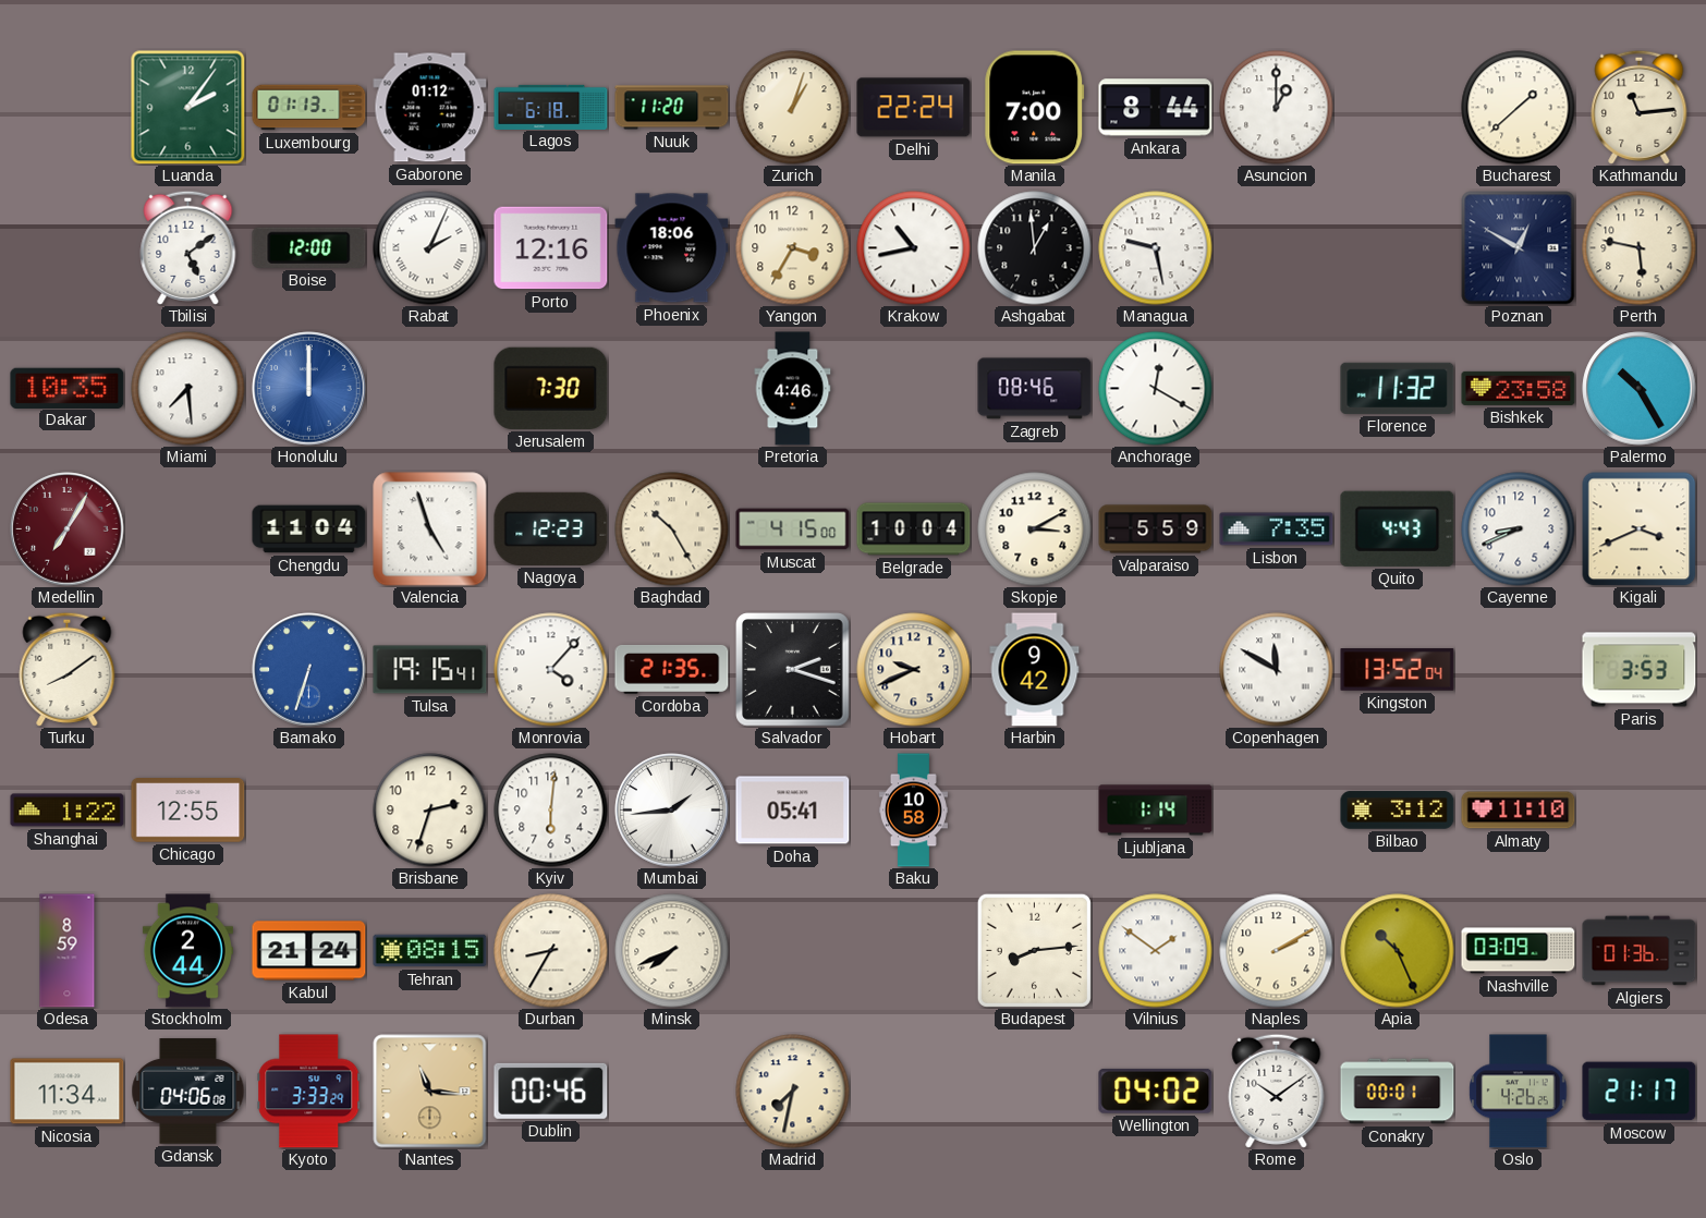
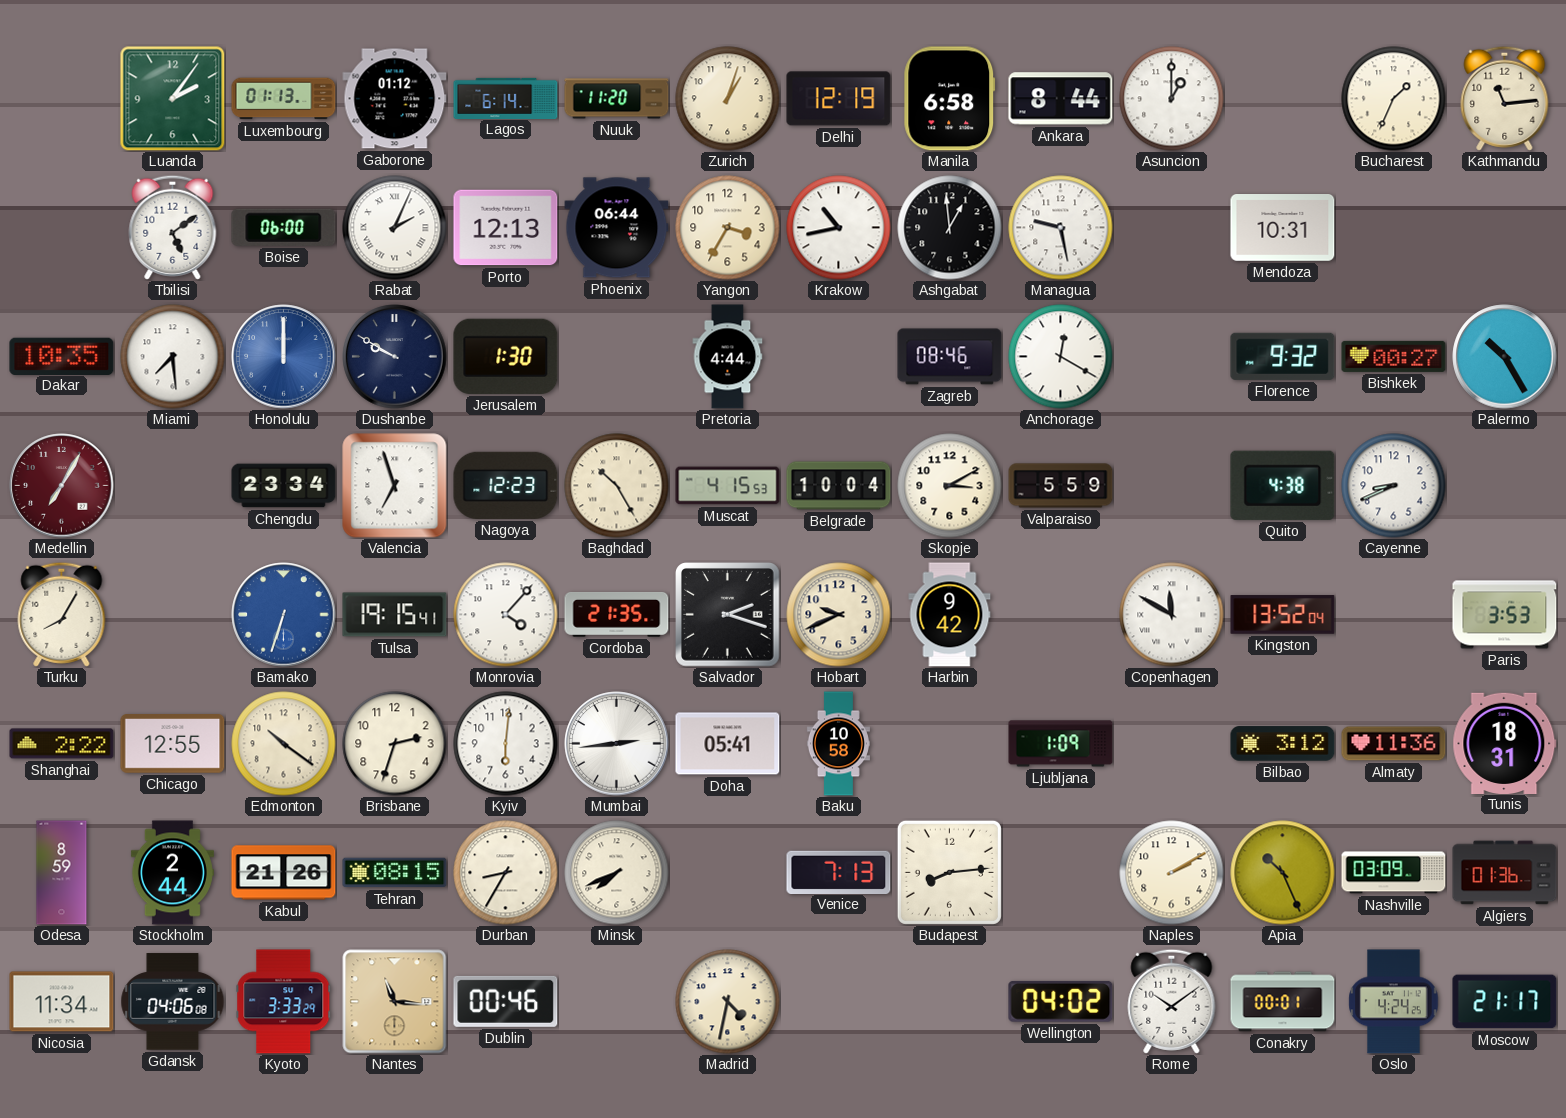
Lagos: 6:18 -> 6:14
Delhi: 22:24 -> 12:19
Manila: 7:00 -> 6:58
Bucharest: 1:38 -> 1:34
Boise: 12:00 -> 06:00
Porto: 12:16 -> 12:13
Phoenix: 18:06 -> 06:44
Mendoza: none -> 10:31
Poznan: 12:50 -> none
Perth: 5:47 -> none
Dushanbe: none -> 9:50
Jerusalem: 7:30 -> 1:30
Pretoria: 4:46 -> 4:44
Florence: 11:32 -> 9:32
Bishkek: 23:58 -> 00:27
Chengdu: 11:04 -> 23:34
Valencia: 4:57 -> 6:57
Muscat: 4:15:00 -> 4:15:53
Lisbon: 7:35 -> none
Quito: 4:43 -> 4:38
Kigali: 3:41 -> none
Turku: 8:09 -> 8:05
Shanghai: 1:22 -> 2:22
Edmonton: none -> 10:21
Mumbai: 1:44 -> 2:44
Ljubljana: 1:14 -> 1:09
Almaty: 11:10 -> 11:36
Tunis: none -> 18:31
Kabul: 21:24 -> 21:26
Venice: none -> 7:13
Vilnius: 1:51 -> none
Madrid: 7:32 -> 4:32
Oslo: 4:26 -> 4:24
